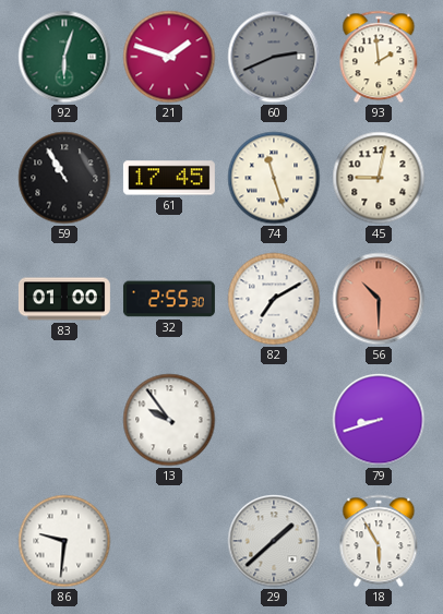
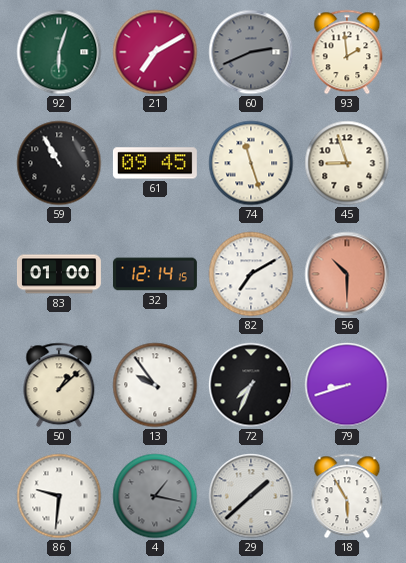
21: 1:48 -> 7:10
61: 17:45 -> 09:45
45: 9:02 -> 8:57
32: 2:55 -> 12:14
50: none -> 1:08
72: none -> 7:34
4: none -> 1:17
